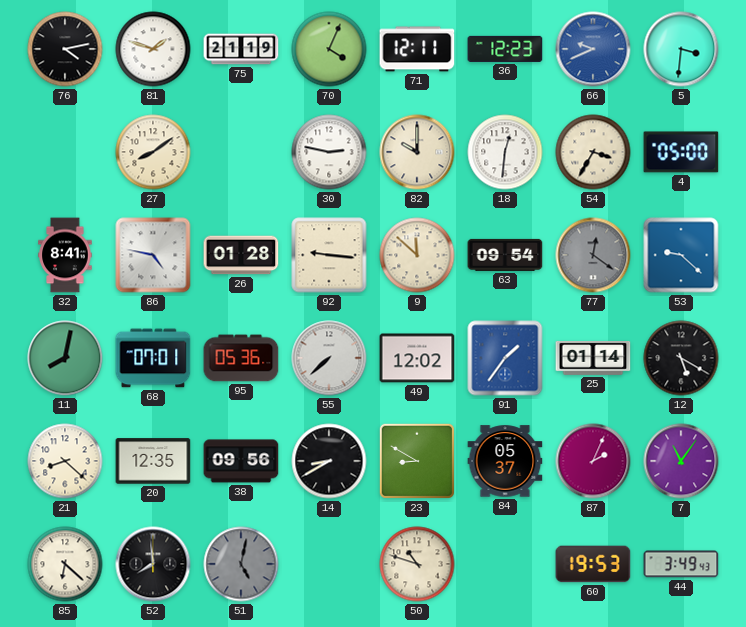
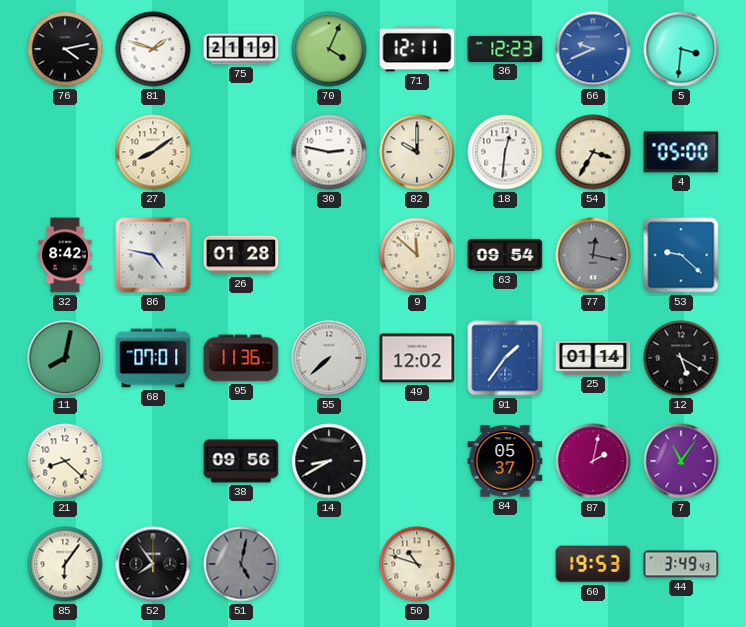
32: 8:41 -> 8:42
92: 9:16 -> none
77: 12:21 -> 12:17
95: 05:36 -> 11:36
20: 12:35 -> none
23: 8:50 -> none
87: 2:04 -> 2:02
85: 6:22 -> 6:06
52: 7:59 -> 7:54
